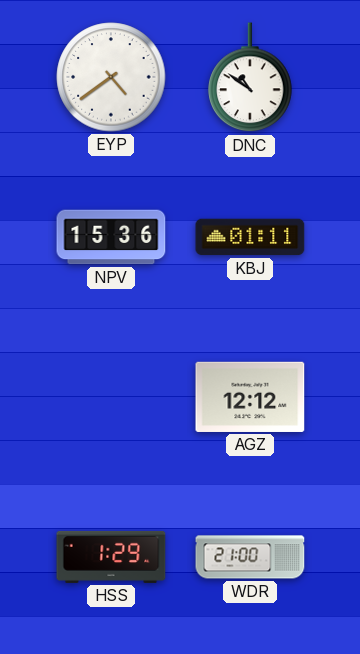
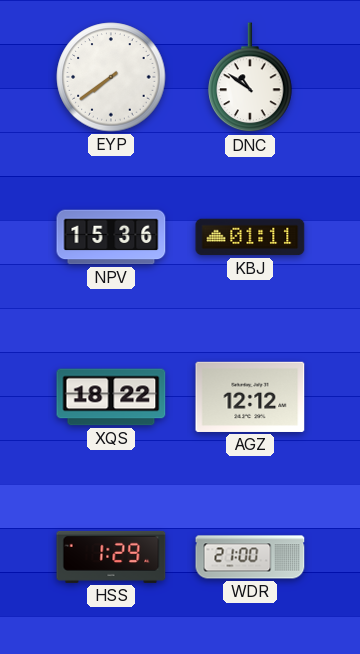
EYP: 4:39 -> 7:39
XQS: none -> 18:22
